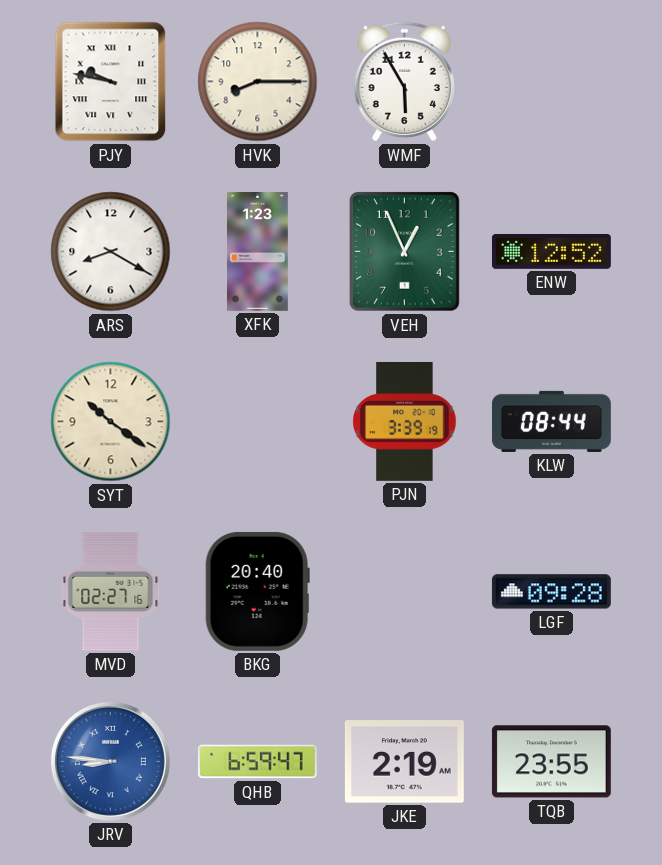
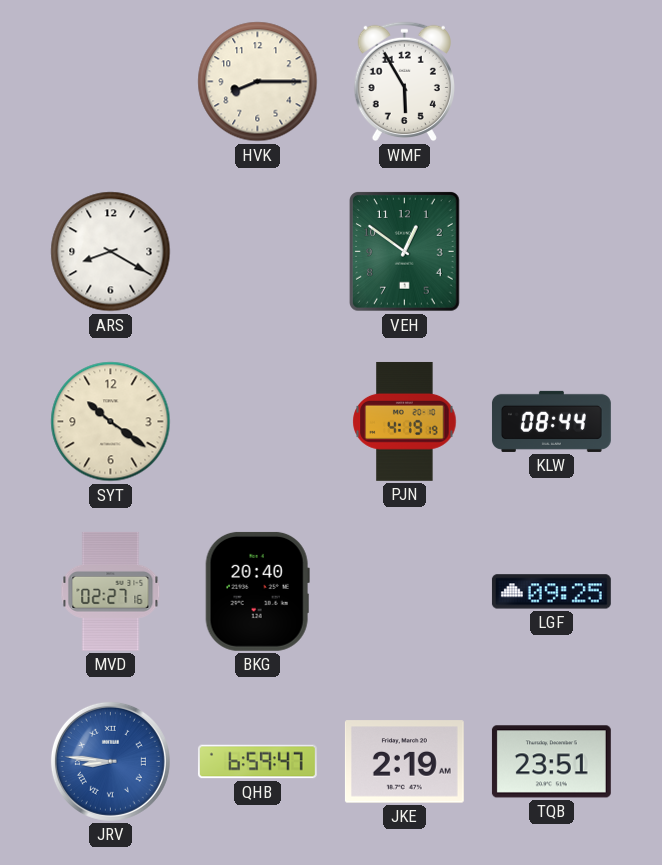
PJY: 9:47 -> none
XFK: 1:23 -> none
VEH: 12:56 -> 12:51
ENW: 12:52 -> none
PJN: 3:39 -> 4:19
LGF: 09:28 -> 09:25
TQB: 23:55 -> 23:51
